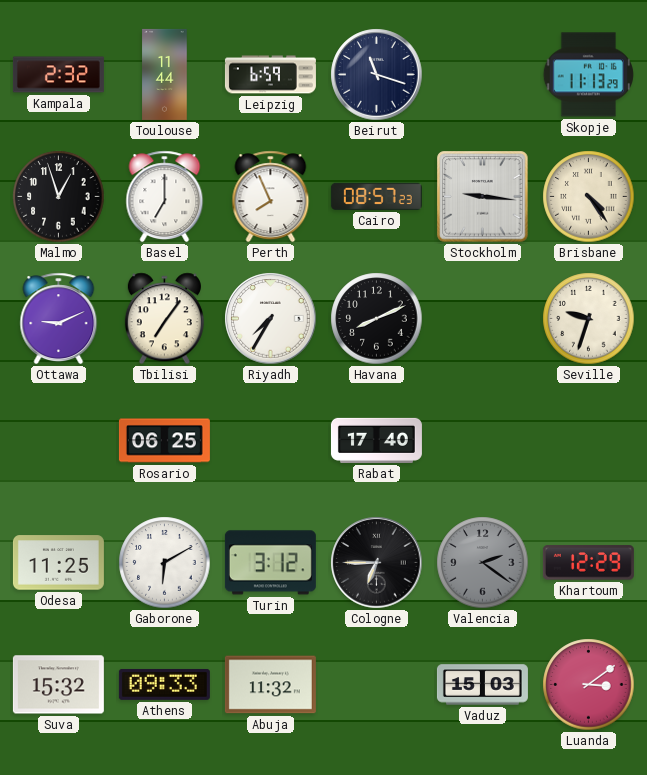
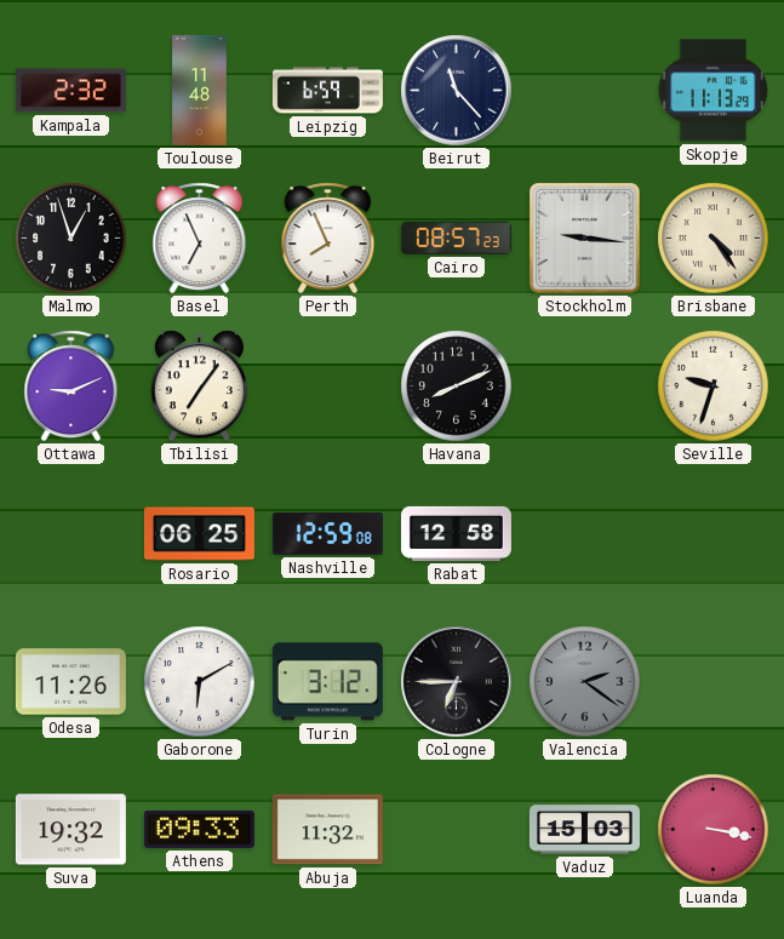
Toulouse: 11:44 -> 11:48
Beirut: 11:18 -> 11:23
Basel: 7:00 -> 6:56
Riyadh: 7:35 -> none
Nashville: none -> 12:59
Rabat: 17:40 -> 12:58
Odesa: 11:25 -> 11:26
Khartoum: 12:29 -> none
Suva: 15:32 -> 19:32
Luanda: 3:09 -> 3:17
